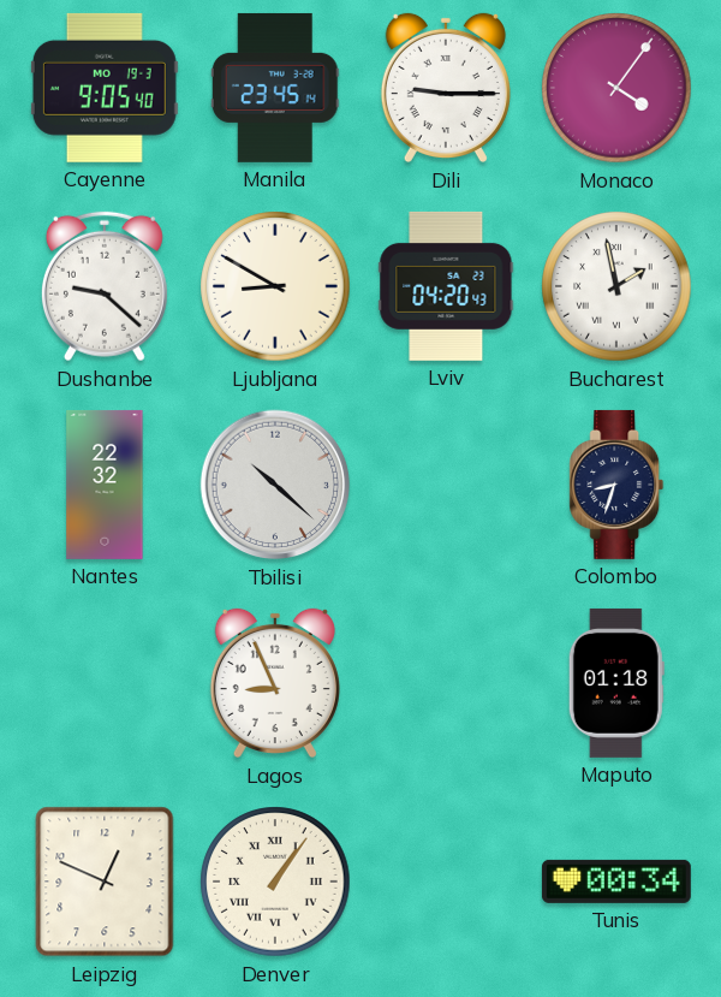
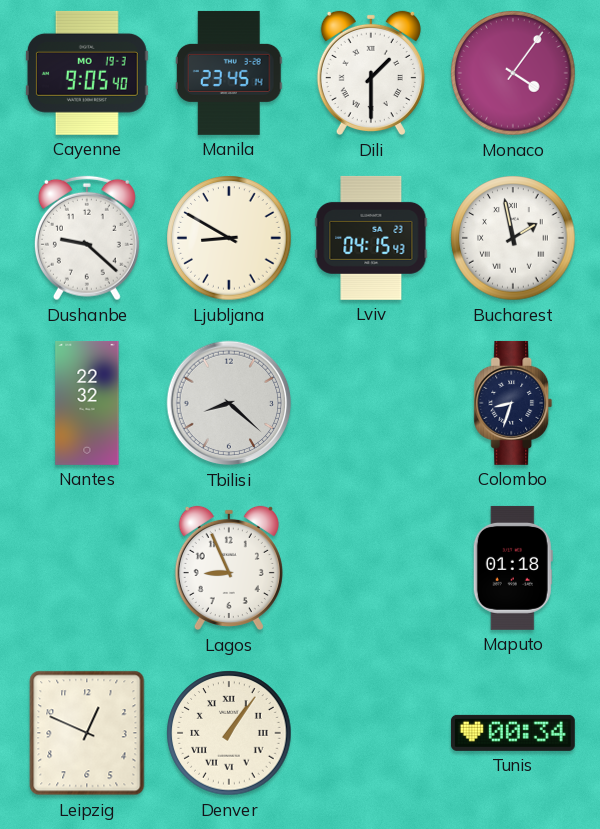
Dili: 9:15 -> 1:30
Lviv: 04:20 -> 04:15
Tbilisi: 10:22 -> 8:22
